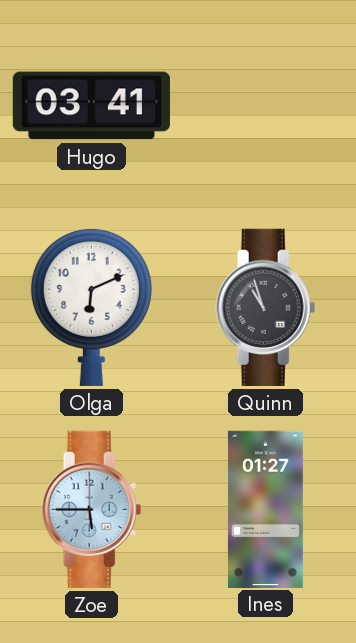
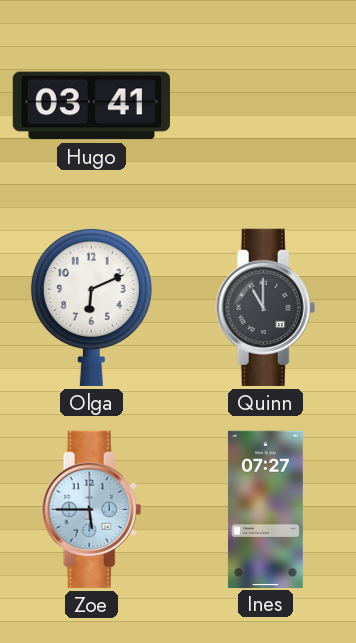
Quinn: 10:57 -> 11:00
Ines: 01:27 -> 07:27
